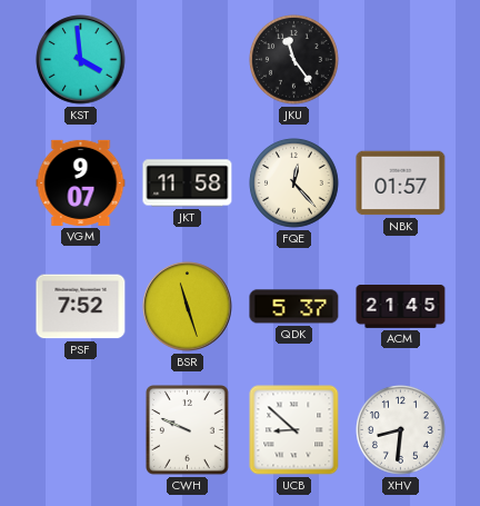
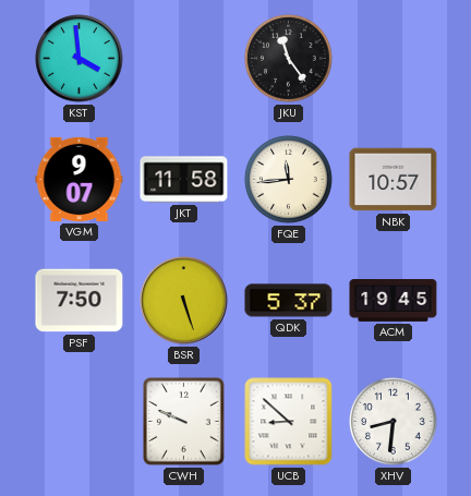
FQE: 12:23 -> 11:44
NBK: 01:57 -> 10:57
PSF: 7:52 -> 7:50
BSR: 11:27 -> 5:27
ACM: 21:45 -> 19:45
